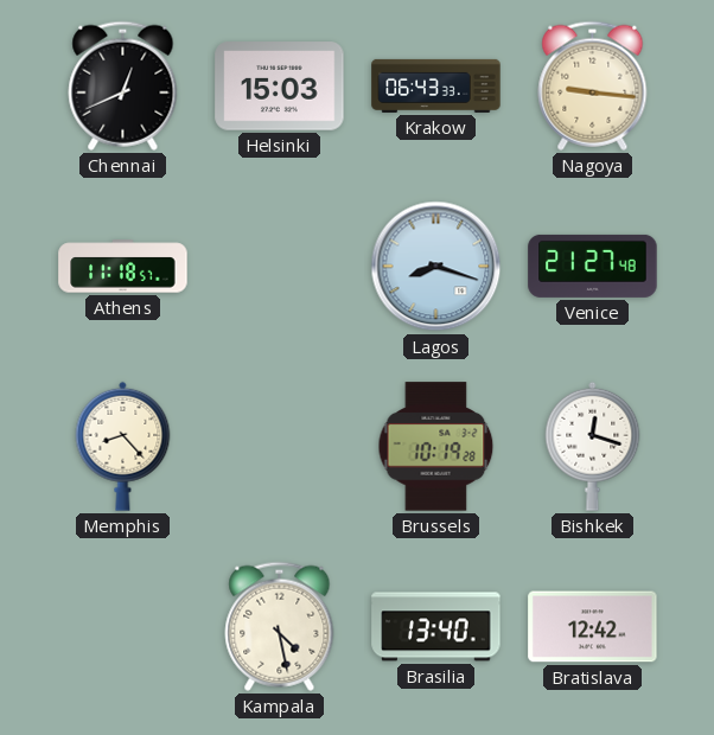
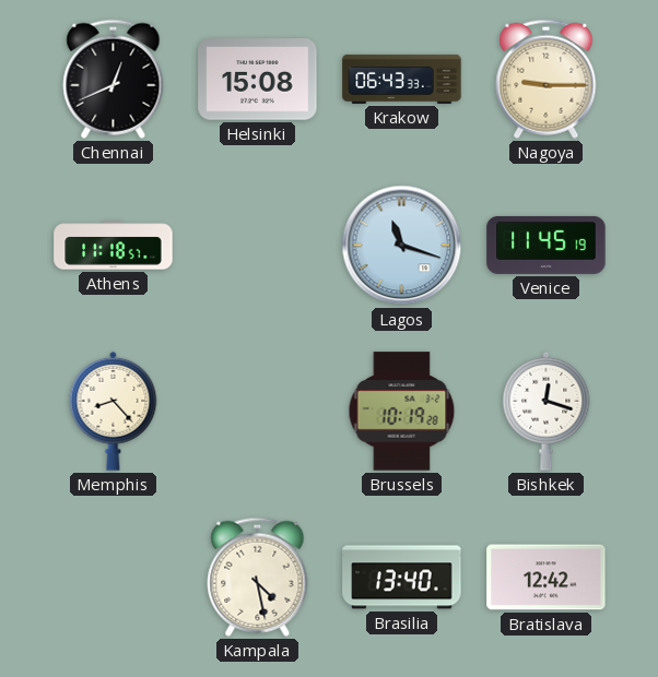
Helsinki: 15:03 -> 15:08
Nagoya: 9:16 -> 9:15
Lagos: 8:18 -> 11:18
Venice: 21:27 -> 11:45
